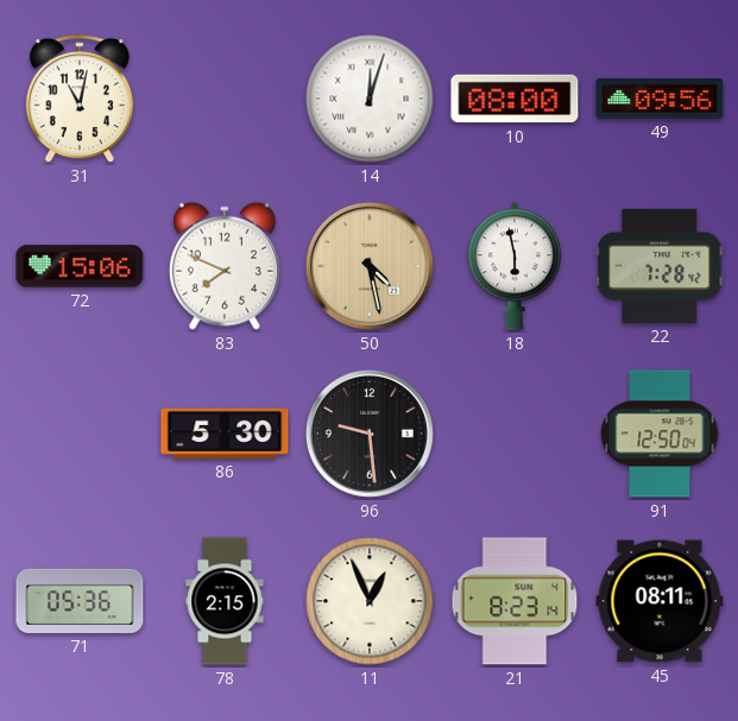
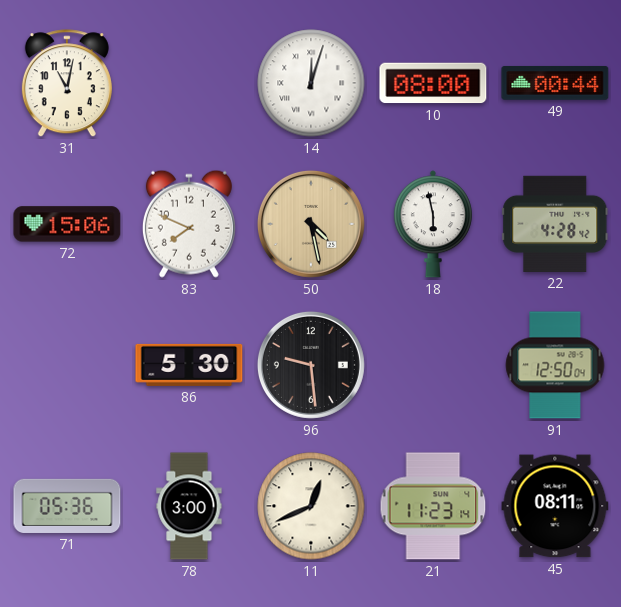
49: 09:56 -> 00:44
22: 7:28 -> 4:28
78: 2:15 -> 3:00
11: 12:56 -> 12:41
21: 8:23 -> 11:23
